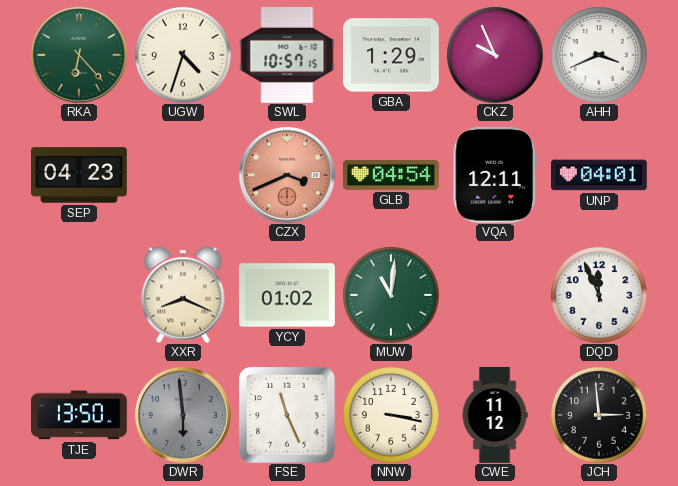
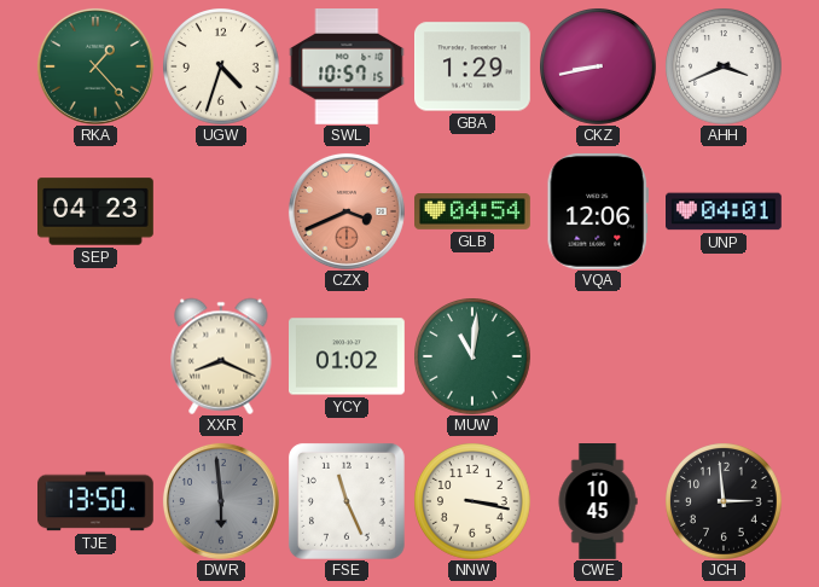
RKA: 6:23 -> 1:23
CKZ: 9:56 -> 8:43
VQA: 12:11 -> 12:06
DQD: 11:56 -> none
CWE: 11:12 -> 10:45
